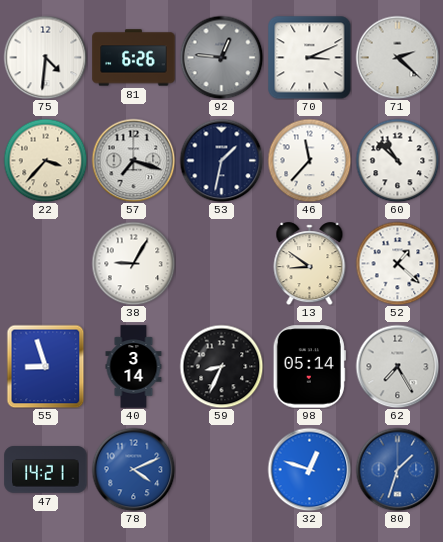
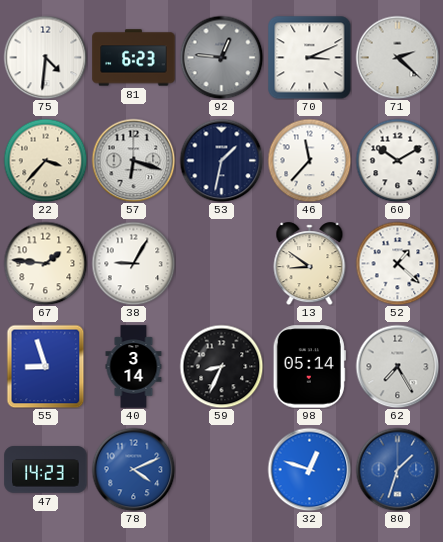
81: 6:26 -> 6:23
57: 7:18 -> 6:18
60: 10:52 -> 10:10
67: none -> 1:46
47: 14:21 -> 14:23
